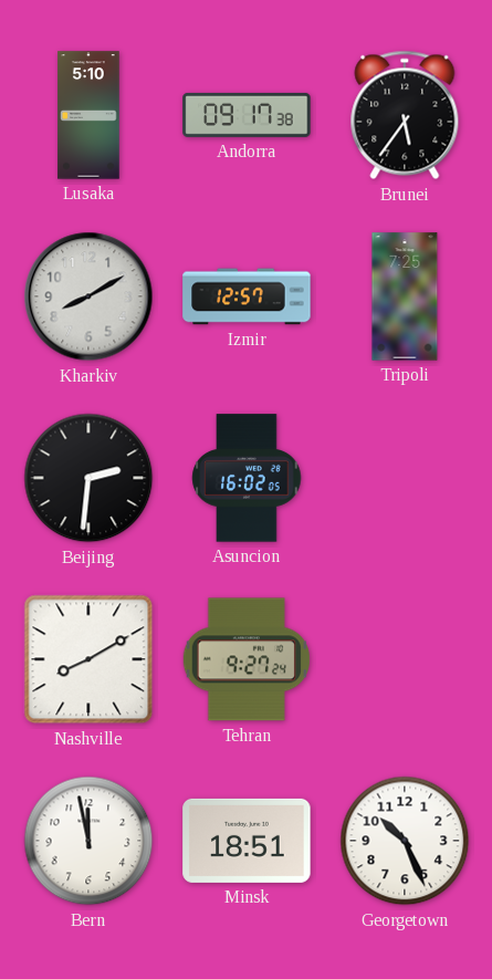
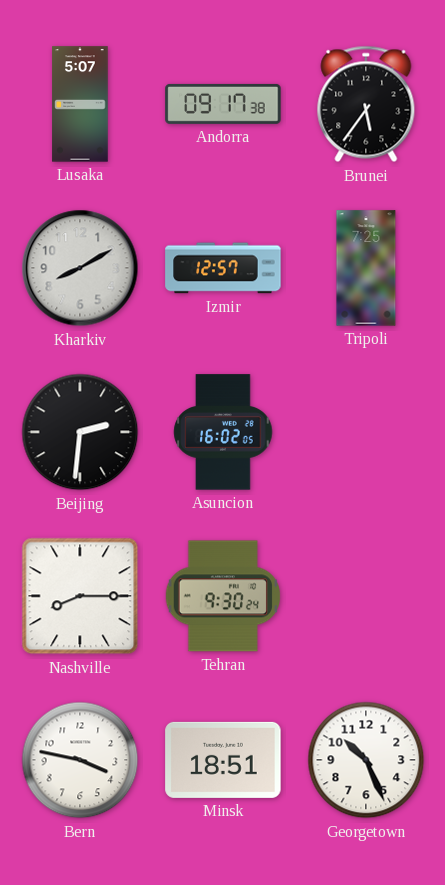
Lusaka: 5:10 -> 5:07
Nashville: 8:10 -> 8:15
Tehran: 9:27 -> 9:30
Bern: 11:58 -> 3:47
